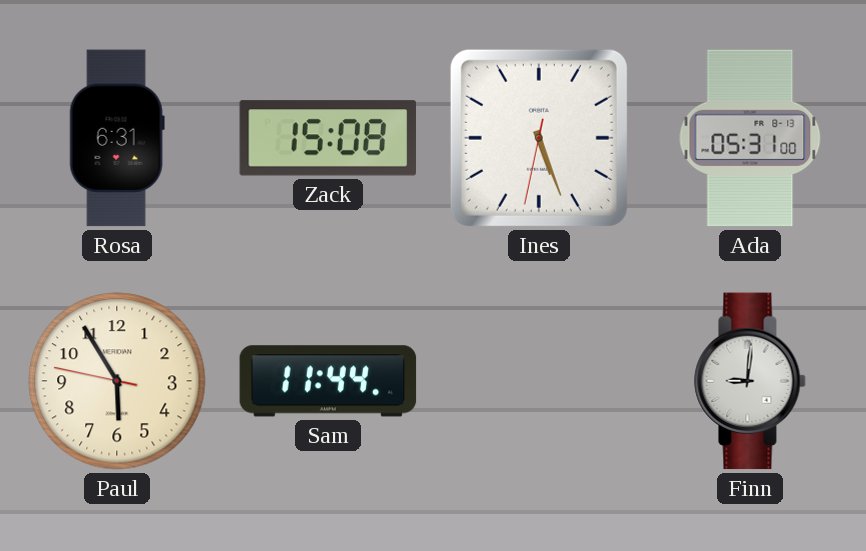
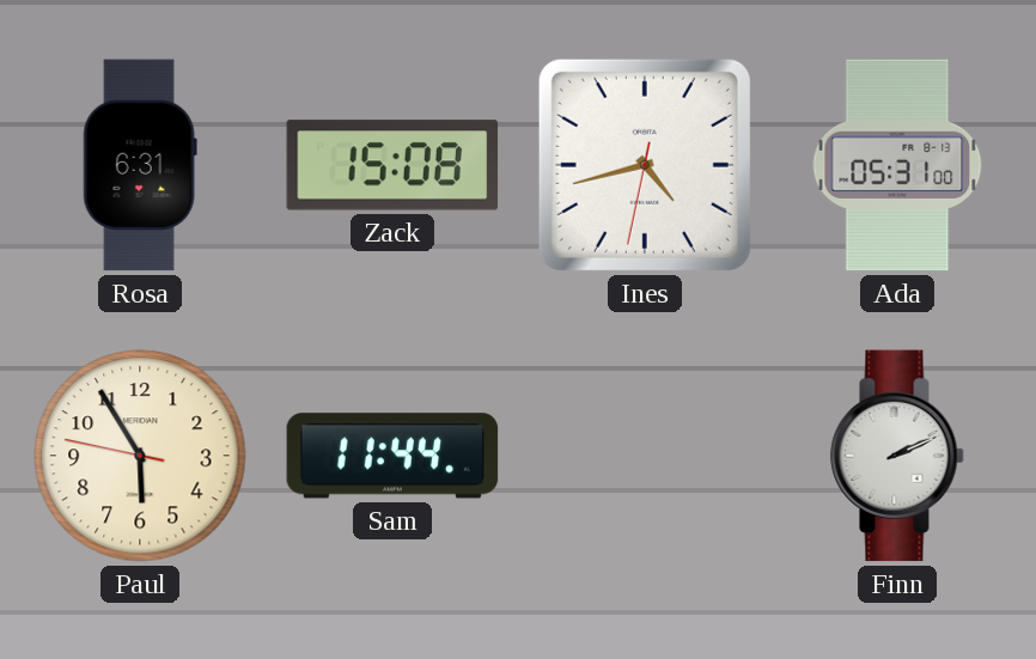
Ines: 5:26 -> 4:42
Finn: 9:01 -> 2:11
